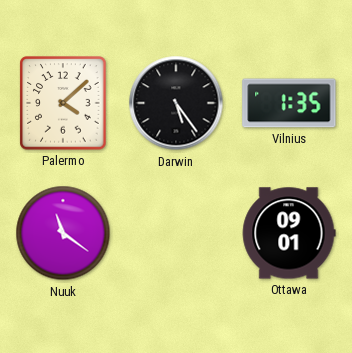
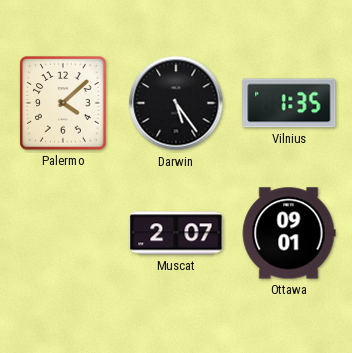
Nuuk: 11:21 -> none
Muscat: none -> 2:07
